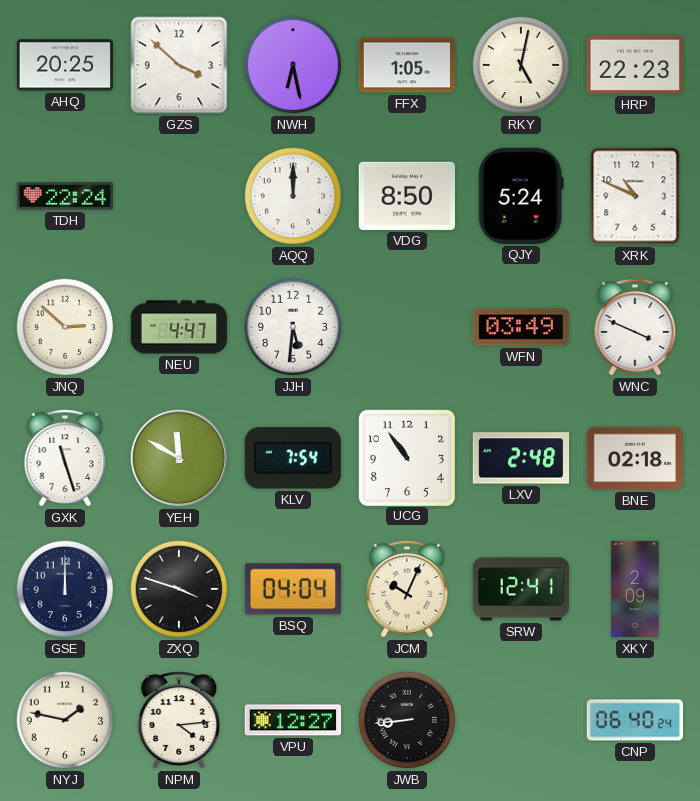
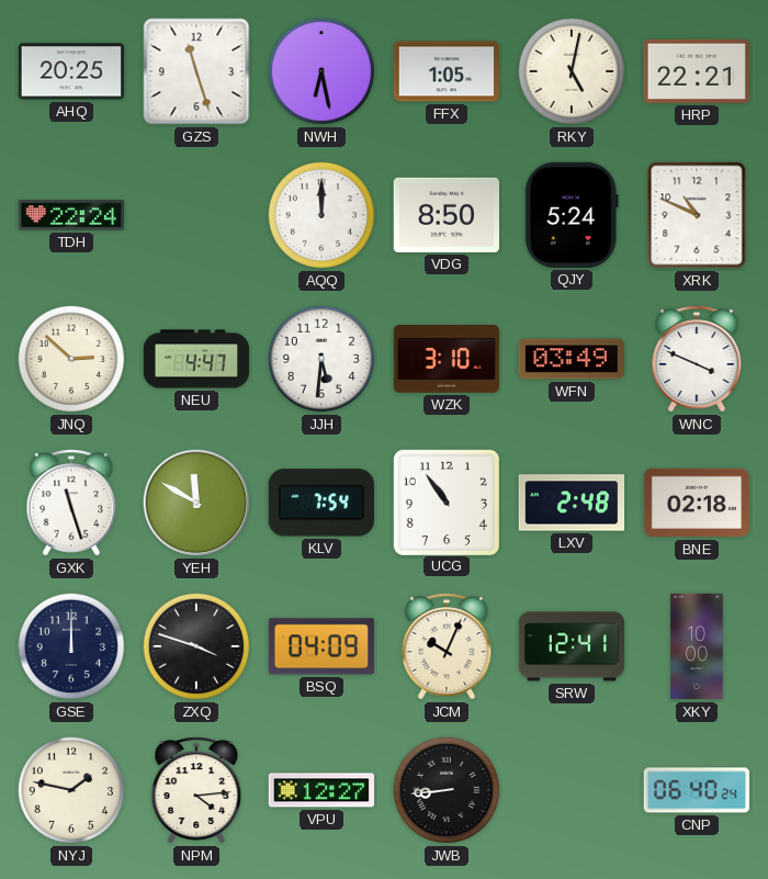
GZS: 3:52 -> 11:27
HRP: 22:23 -> 22:21
WZK: none -> 3:10
BSQ: 04:04 -> 04:09
XKY: 2:09 -> 10:00
